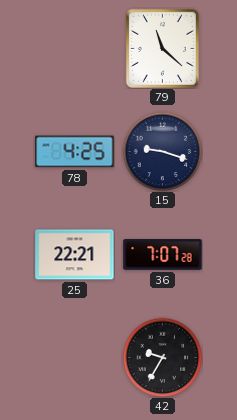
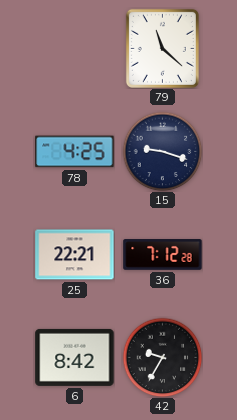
36: 7:07 -> 7:12
6: none -> 8:42
